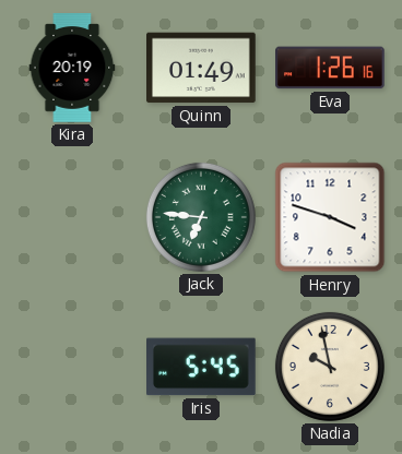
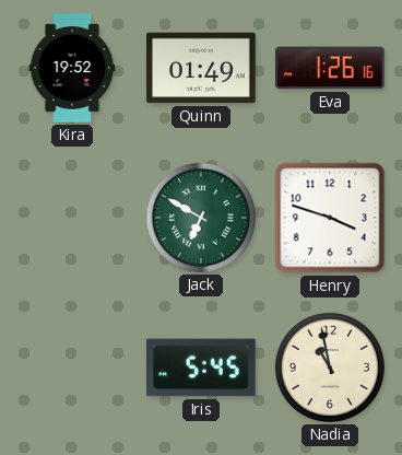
Kira: 20:19 -> 19:52
Jack: 6:46 -> 6:50
Nadia: 9:58 -> 10:58
